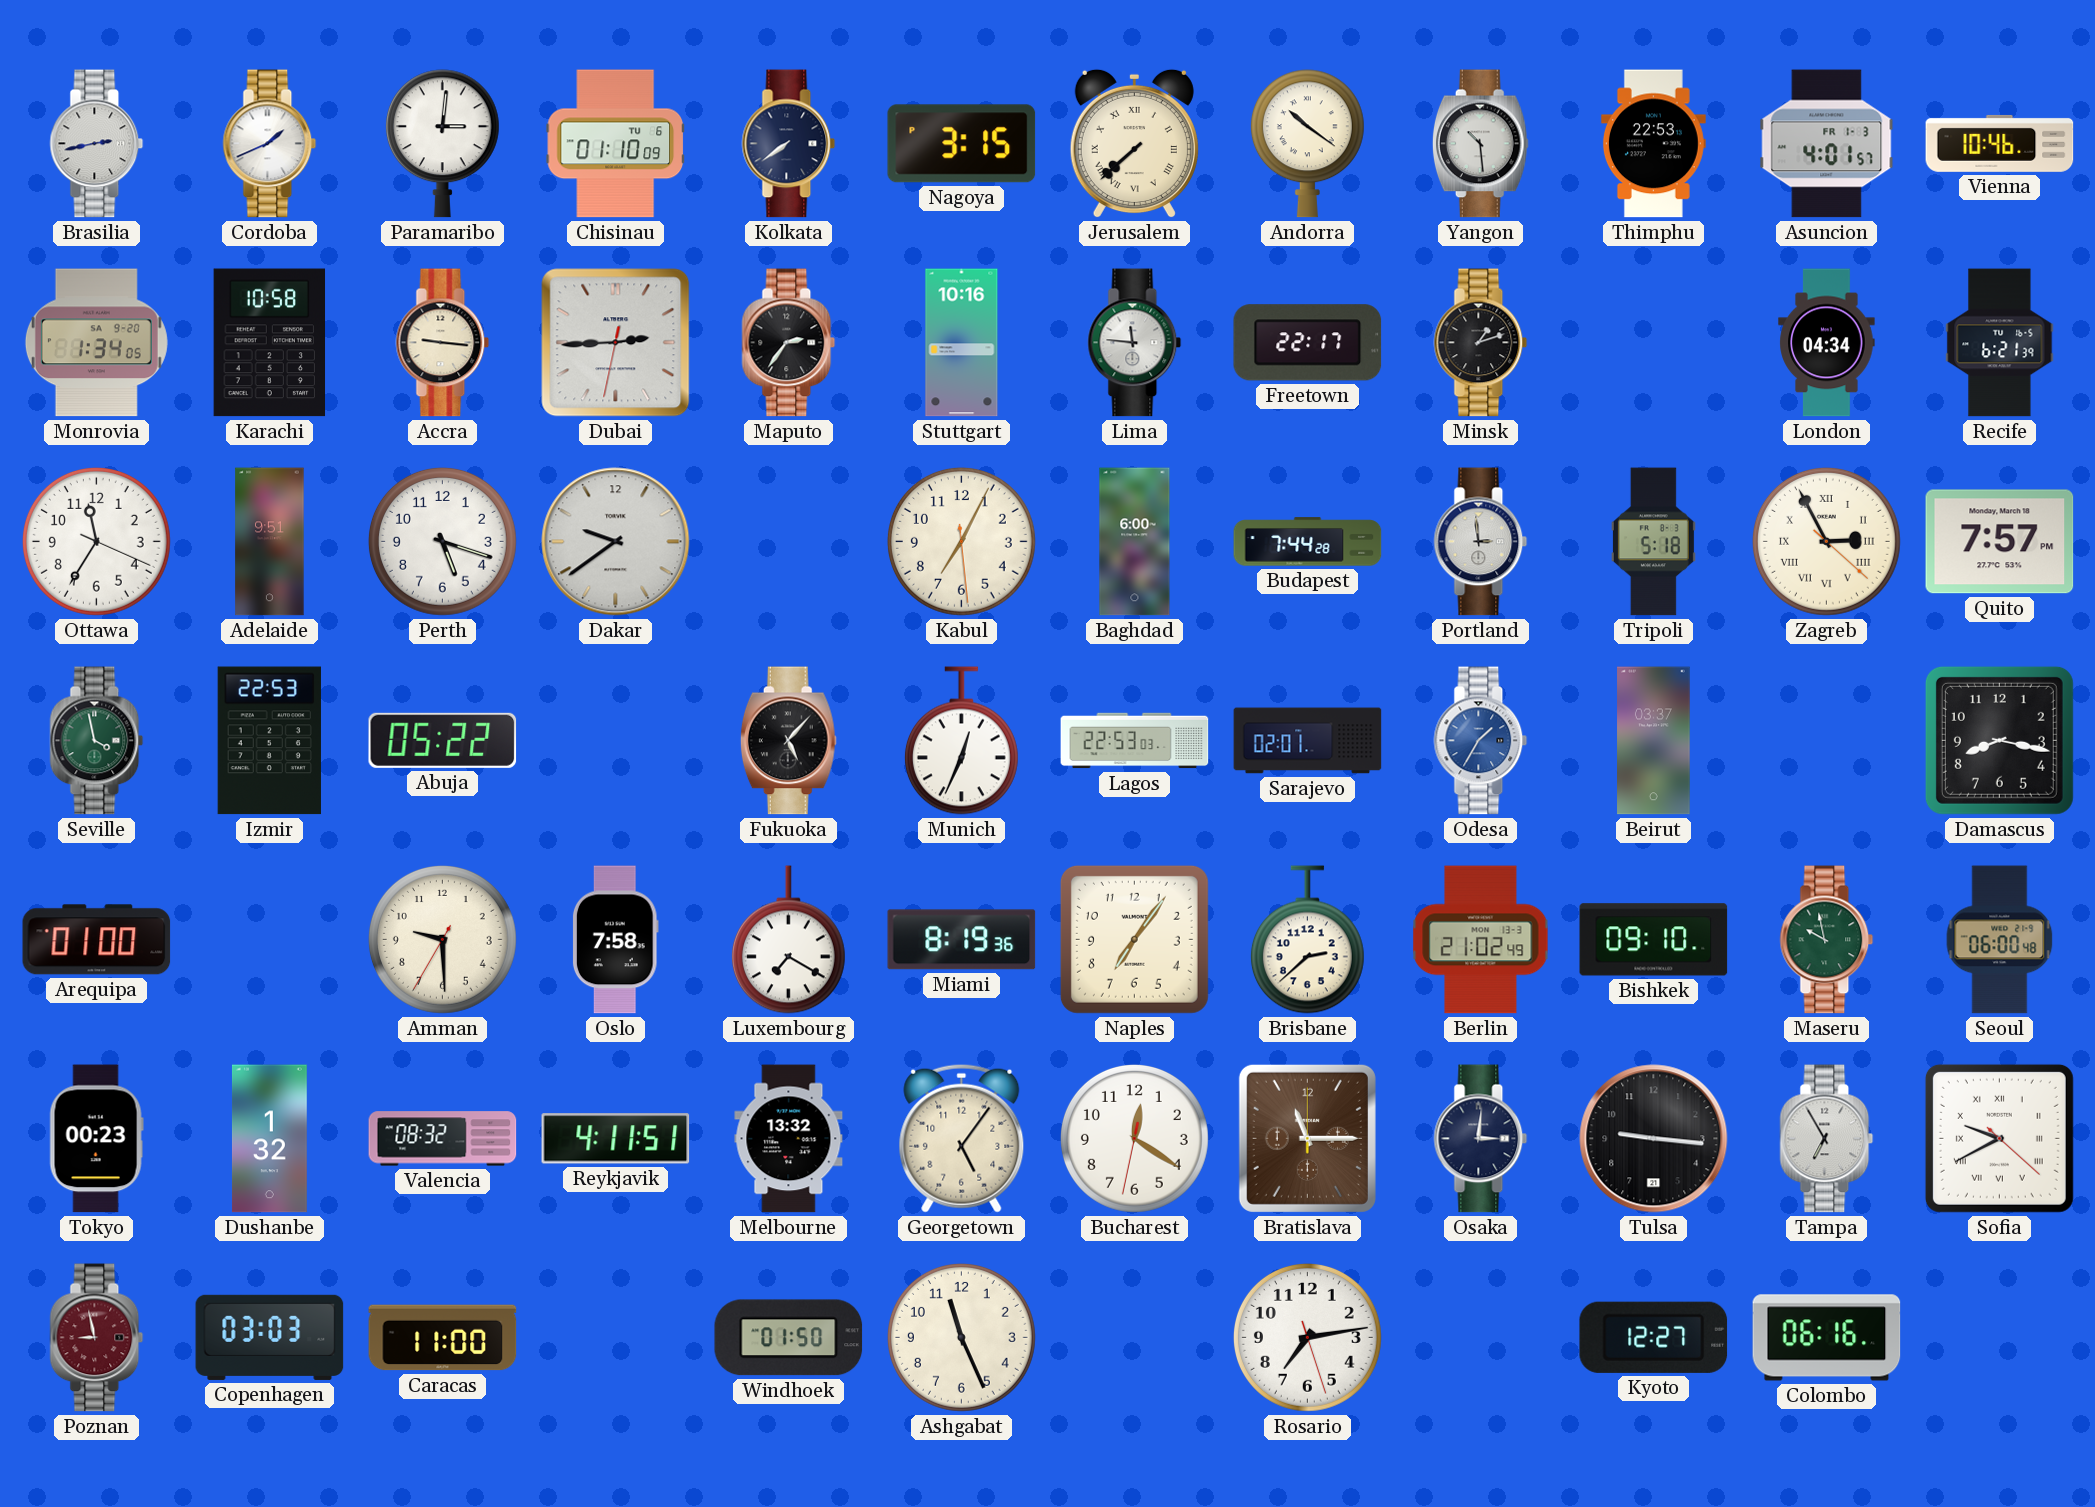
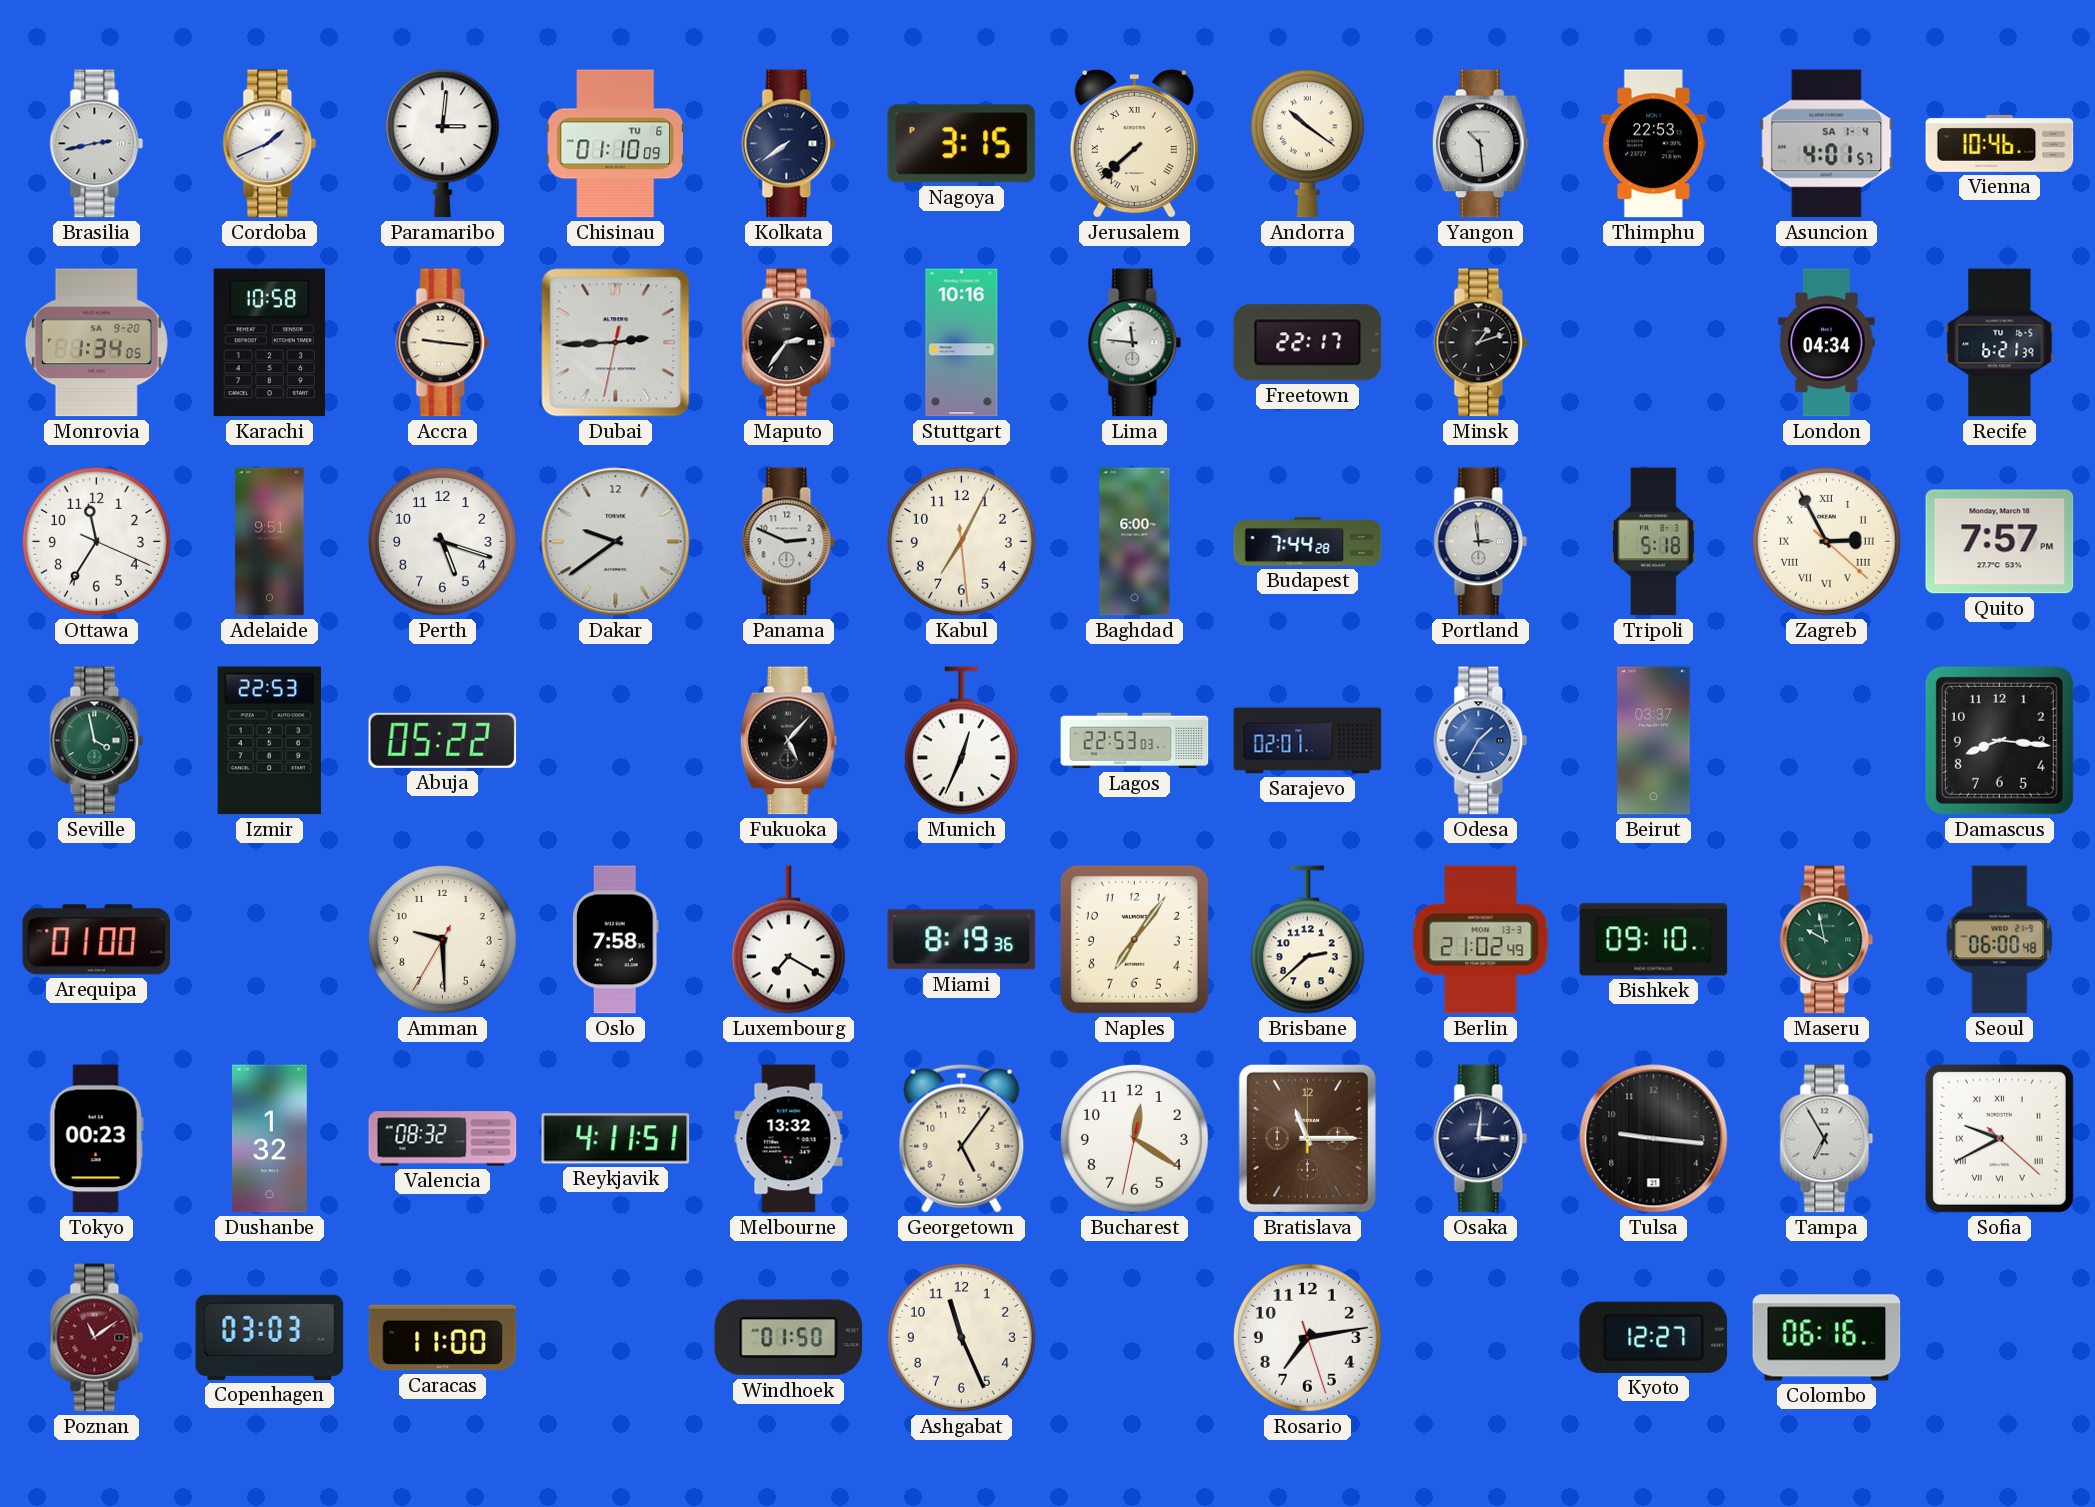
Asuncion date: FR 1-3 -> SA 1-4
Panama: none -> 2:49
Damascus: 8:17 -> 8:16
Poznan: 8:58 -> 11:09
